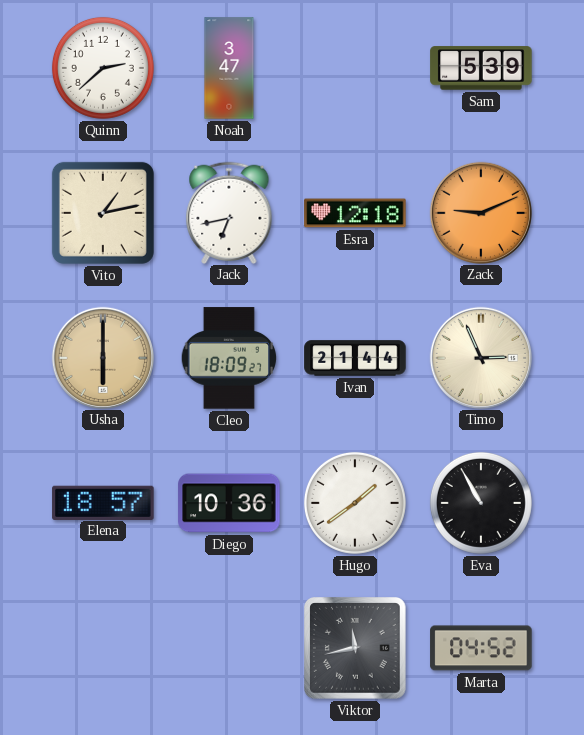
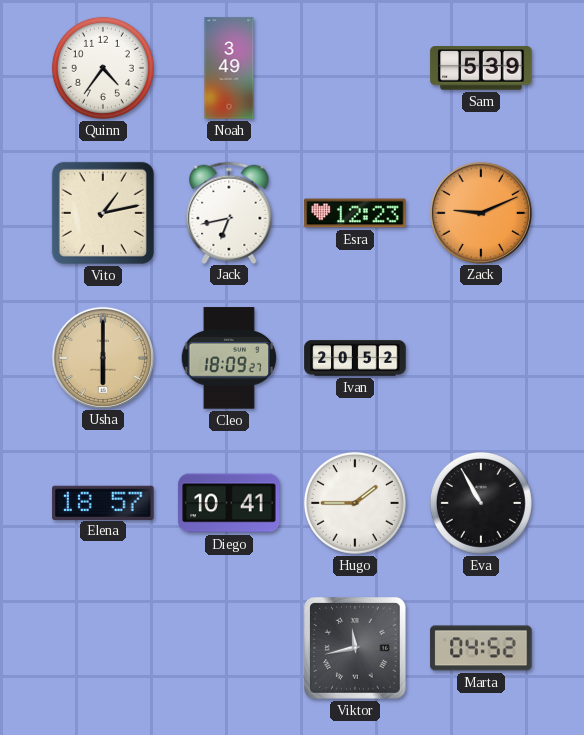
Quinn: 2:38 -> 4:36
Noah: 3:47 -> 3:49
Esra: 12:18 -> 12:23
Ivan: 21:44 -> 20:52
Timo: 2:56 -> none
Diego: 10:36 -> 10:41
Hugo: 1:39 -> 1:45
